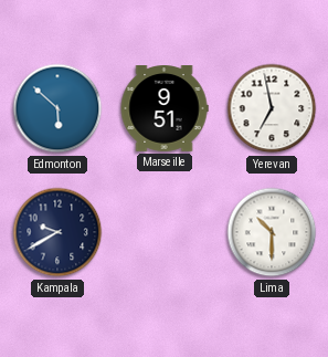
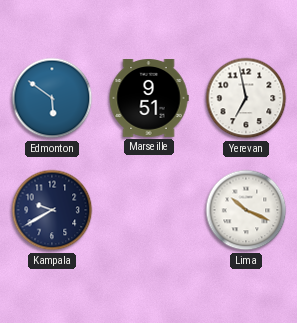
Edmonton: 5:52 -> 5:51
Lima: 10:30 -> 10:19
